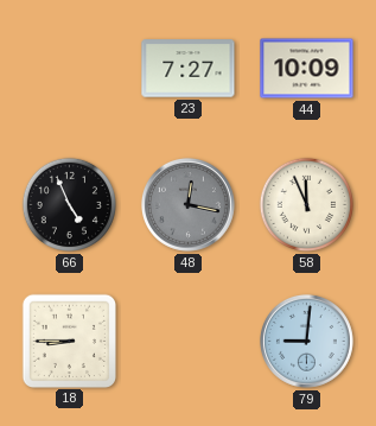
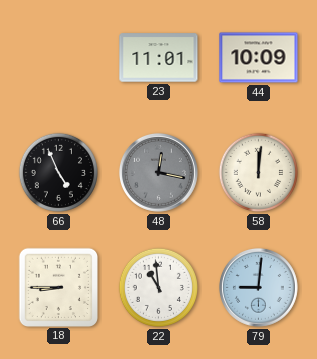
23: 7:27 -> 11:01
58: 11:56 -> 12:01
22: none -> 10:59
